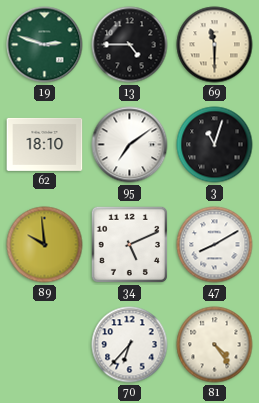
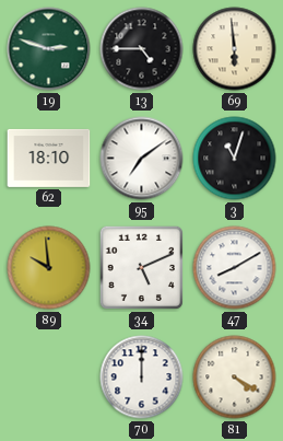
69: 11:30 -> 5:59
70: 6:37 -> 12:00
81: 4:24 -> 4:20
